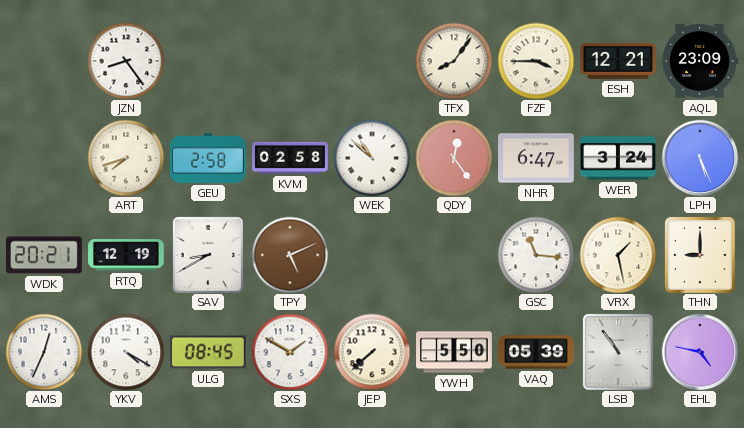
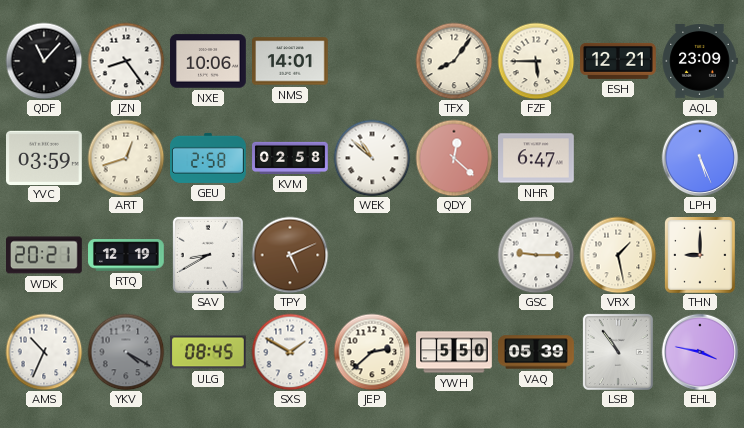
QDF: none -> 11:07
NXE: none -> 10:06
NMS: none -> 14:01
FZF: 3:45 -> 5:45
YVC: none -> 03:59
ART: 7:42 -> 12:42
QDY: 12:24 -> 12:22
WER: 3:24 -> none
GSC: 11:16 -> 9:15
AMS: 12:34 -> 10:34
YKV dial: white -> grey
JEP: 7:38 -> 2:38
EHL: 4:47 -> 3:47
